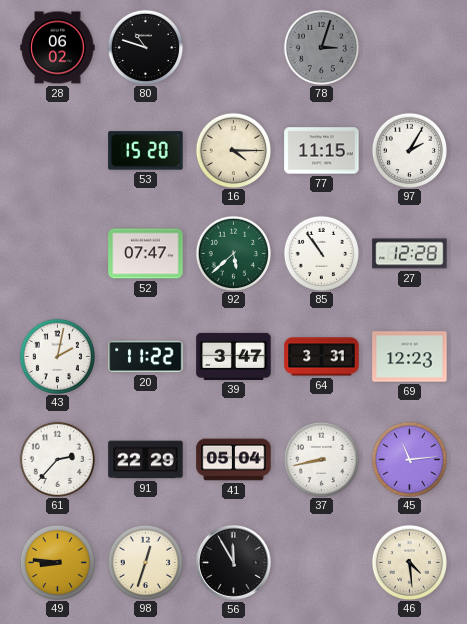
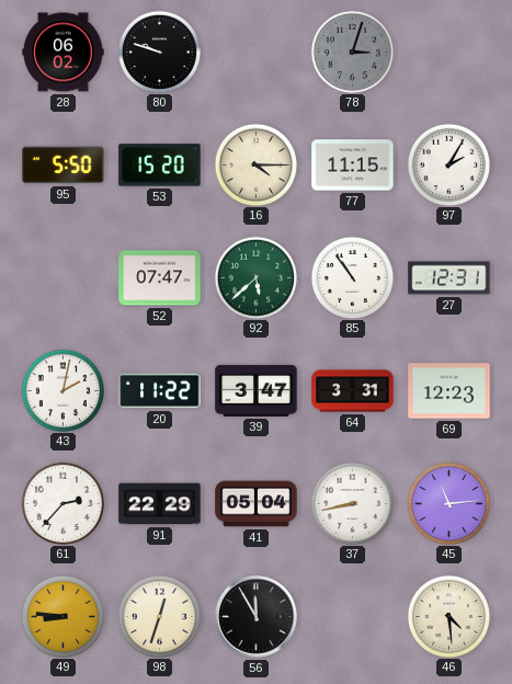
80: 10:48 -> 9:48
95: none -> 5:50
27: 12:28 -> 12:31
